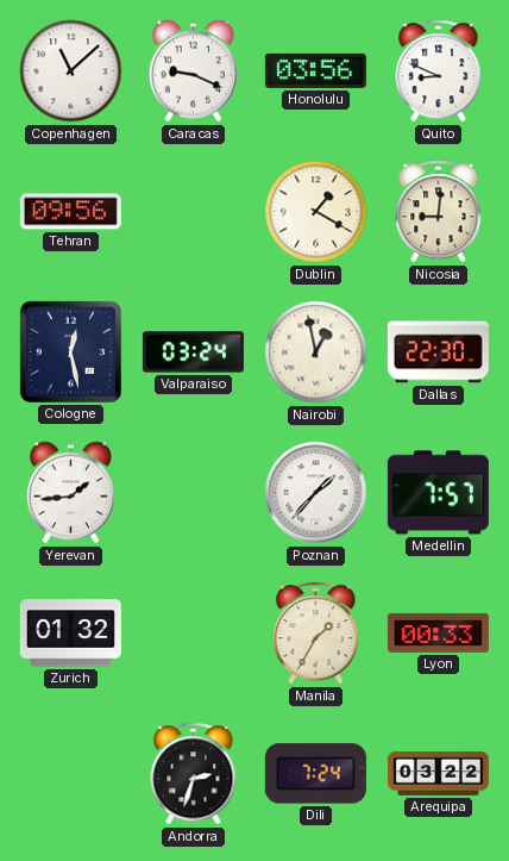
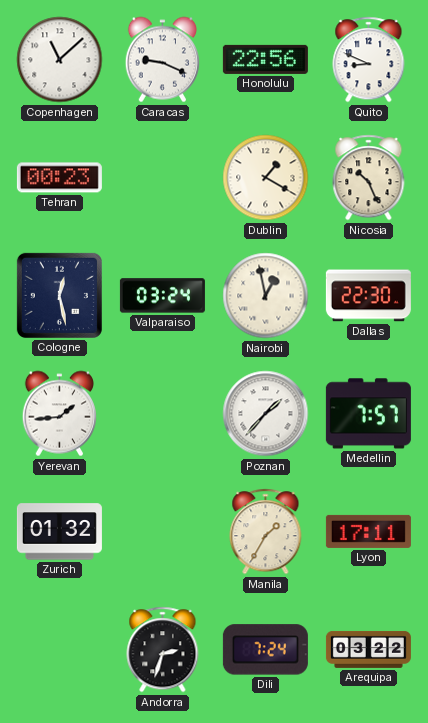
Honolulu: 03:56 -> 22:56
Tehran: 09:56 -> 00:23
Nicosia: 9:01 -> 10:26
Lyon: 00:33 -> 17:11
